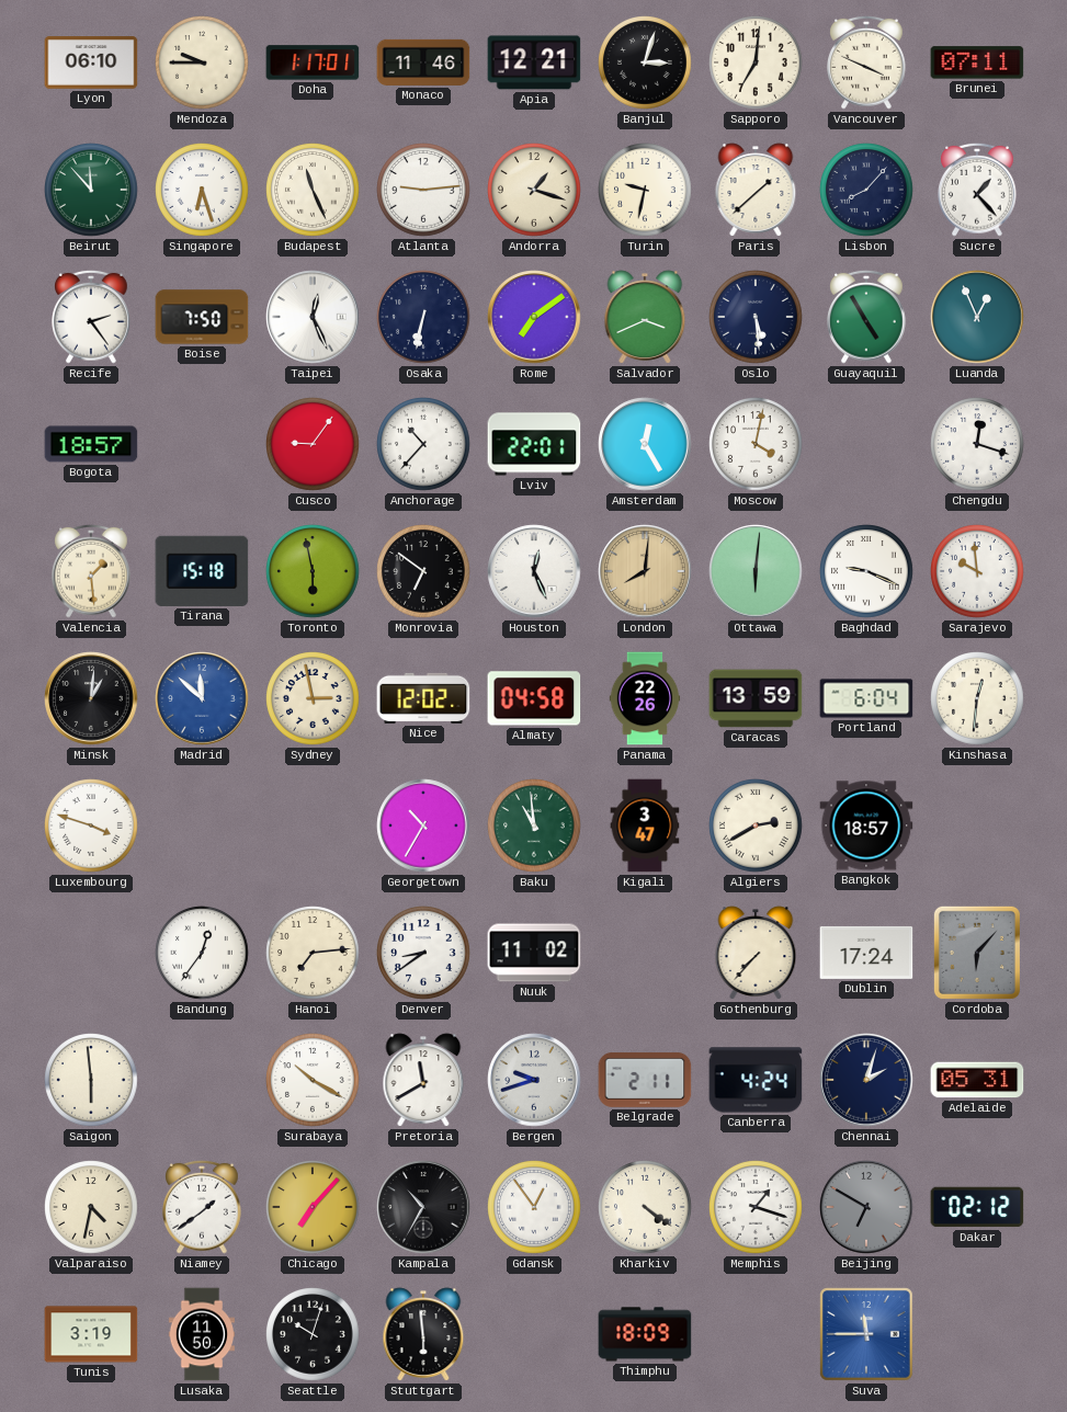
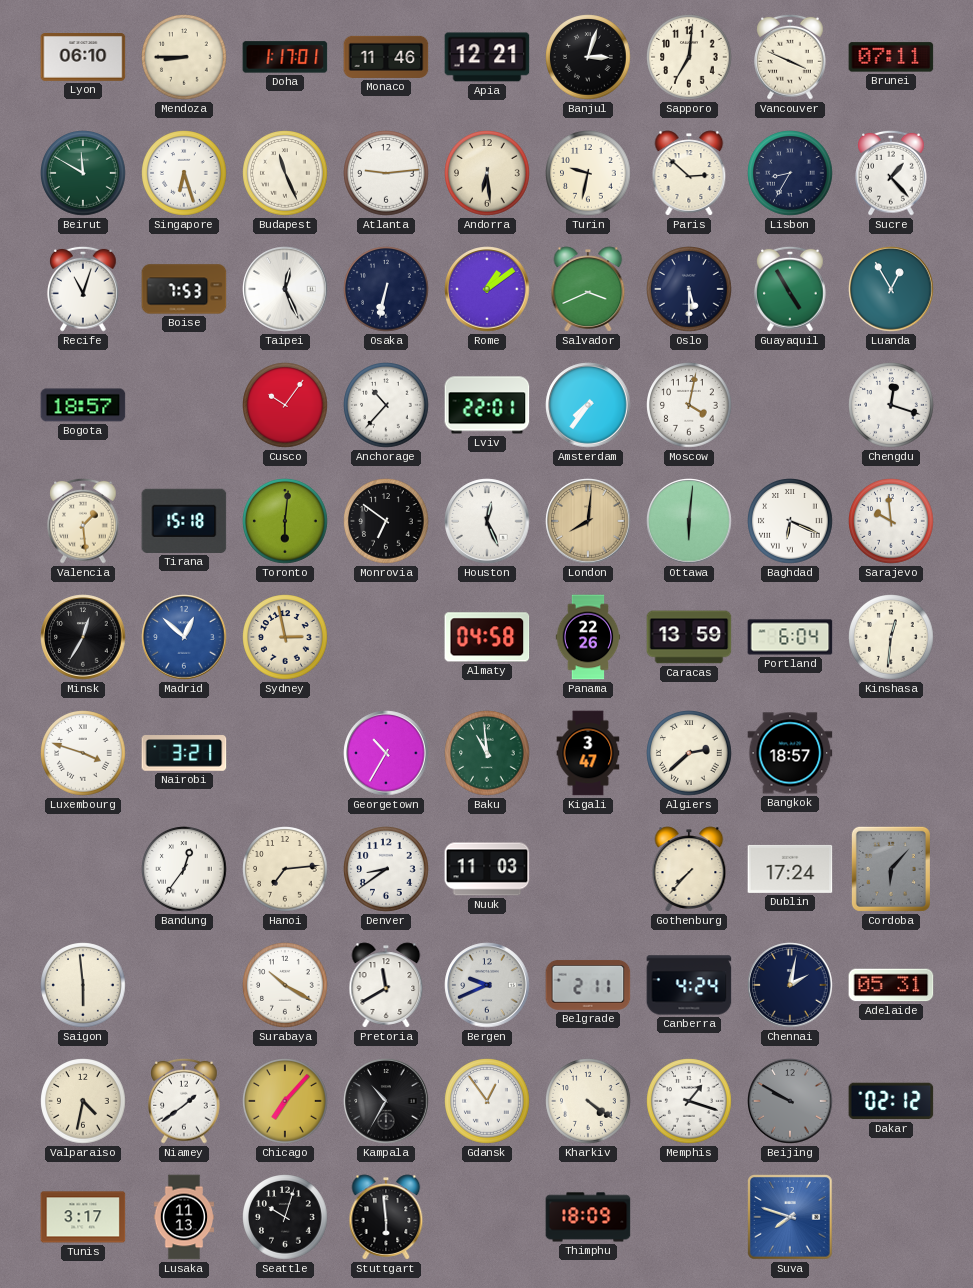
Mendoza: 9:45 -> 8:45
Beirut: 11:53 -> 11:50
Andorra: 1:18 -> 6:29
Paris: 1:38 -> 2:52
Lisbon: 8:07 -> 8:35
Recife: 2:24 -> 11:03
Boise: 7:50 -> 7:53
Rome: 7:09 -> 1:09
Oslo: 5:29 -> 5:30
Luanda: 12:56 -> 12:55
Cusco: 9:06 -> 10:06
Amsterdam: 12:25 -> 7:36
Toronto: 5:58 -> 6:01
Baghdad: 9:19 -> 6:19
Minsk: 1:01 -> 12:35
Madrid: 11:52 -> 12:52
Nice: 12:02 -> none
Nairobi: none -> 3:21
Algiers: 2:40 -> 2:38
Nuuk: 11:02 -> 11:03
Bergen: 9:42 -> 9:41
Chennai: 2:03 -> 2:02
Beijing: 6:50 -> 9:50
Tunis: 3:19 -> 3:17
Lusaka: 11:50 -> 11:13
Suva: 11:45 -> 7:48
